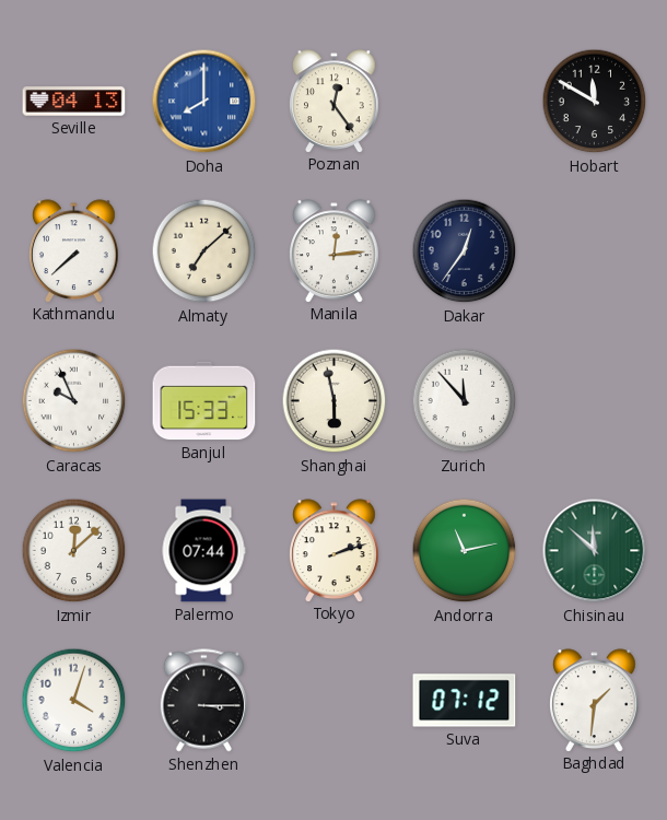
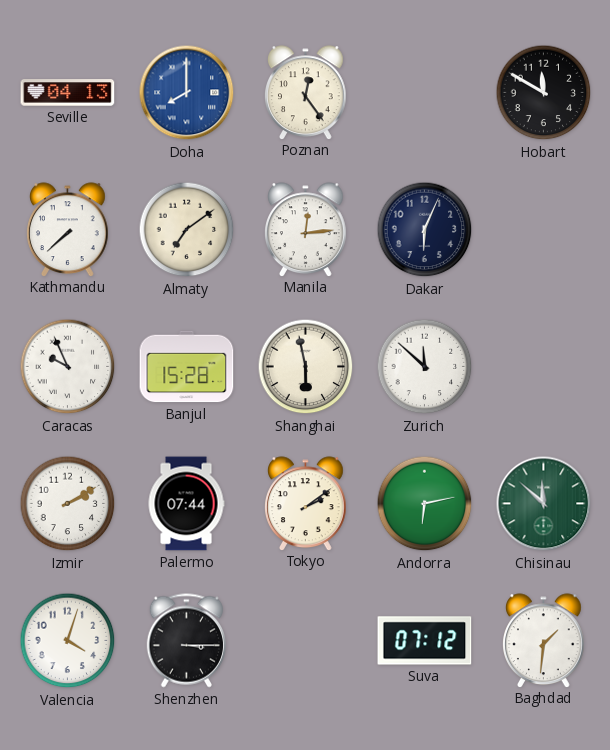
Almaty: 7:08 -> 7:09
Dakar: 12:36 -> 6:04
Banjul: 15:33 -> 15:28
Zurich: 11:53 -> 11:52
Izmir: 12:08 -> 2:10
Tokyo: 2:12 -> 2:09
Andorra: 11:13 -> 6:13
